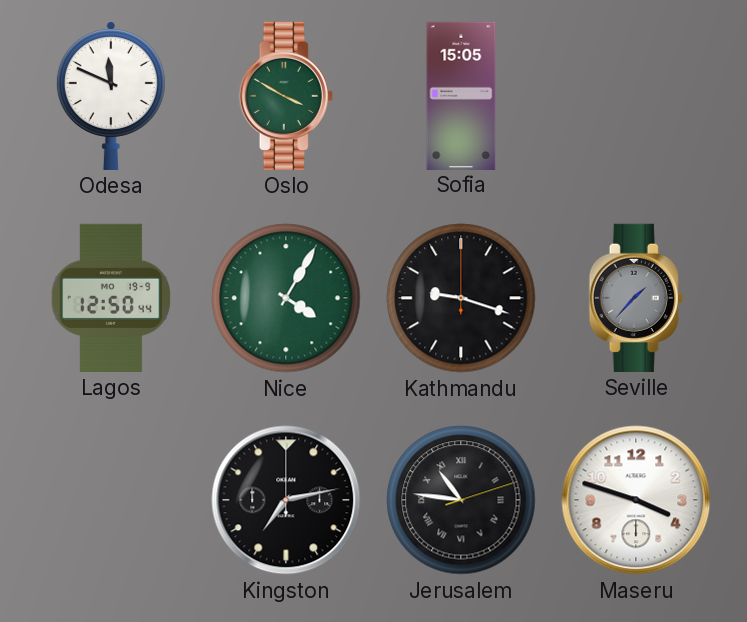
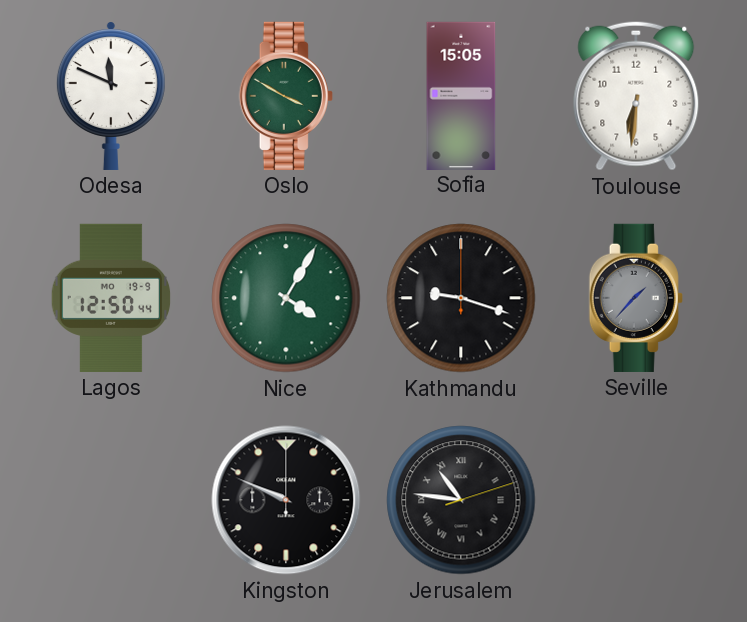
Toulouse: none -> 6:31
Kingston: 7:13 -> 9:49
Maseru: 3:48 -> none
